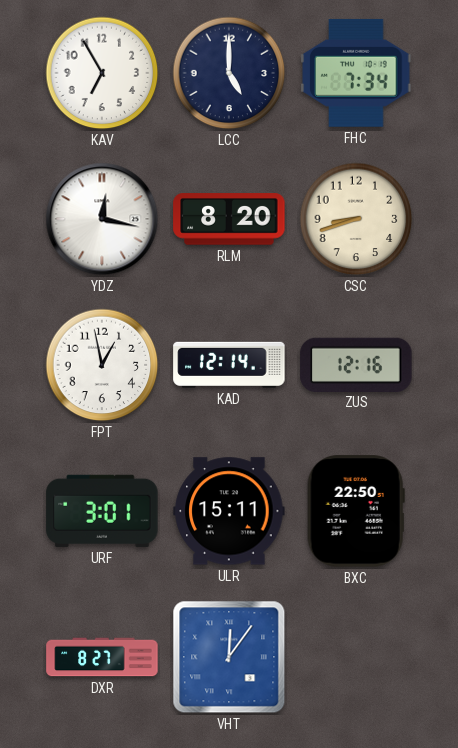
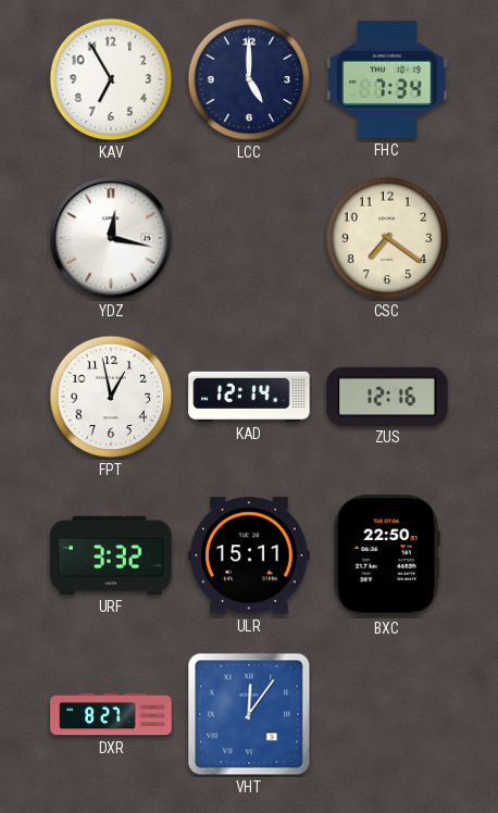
RLM: 8:20 -> none
CSC: 8:42 -> 7:21
URF: 3:01 -> 3:32
